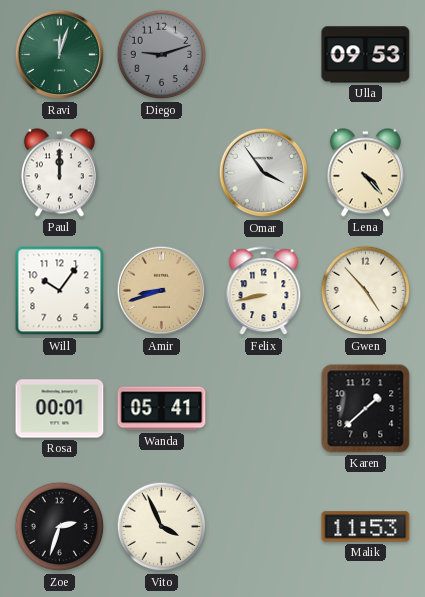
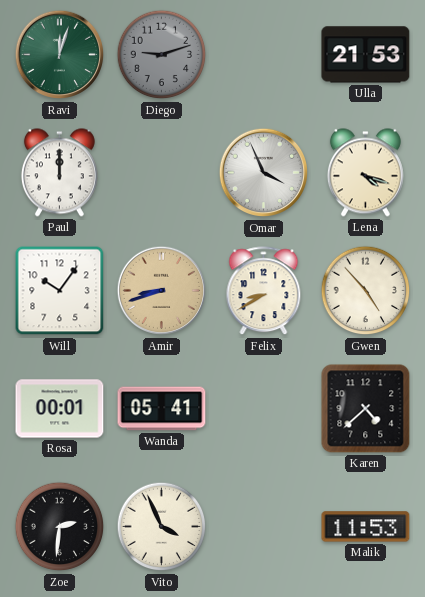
Ulla: 09:53 -> 21:53
Omar: 3:54 -> 3:56
Lena: 4:23 -> 4:18
Felix: 8:43 -> 8:40
Karen: 1:38 -> 4:38
Zoe: 2:33 -> 2:31
